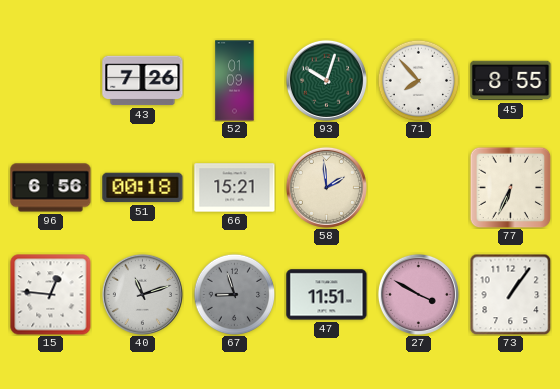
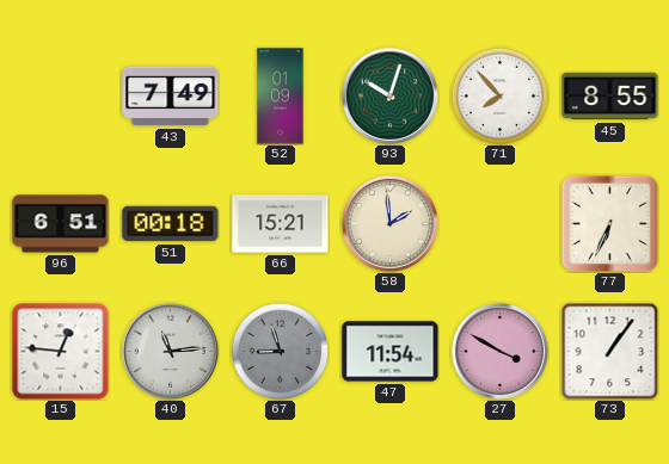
43: 7:26 -> 7:49
96: 6:56 -> 6:51
40: 11:12 -> 11:14
47: 11:51 -> 11:54
